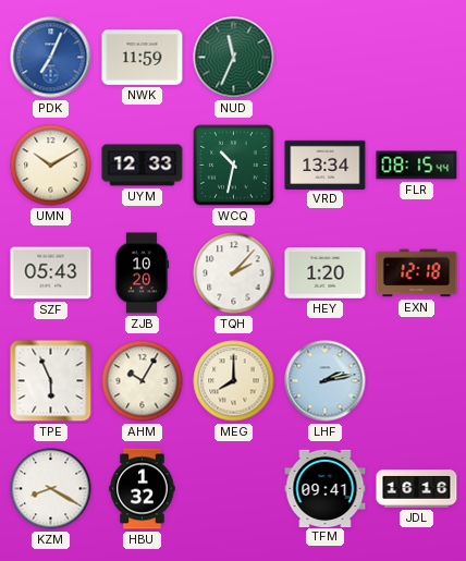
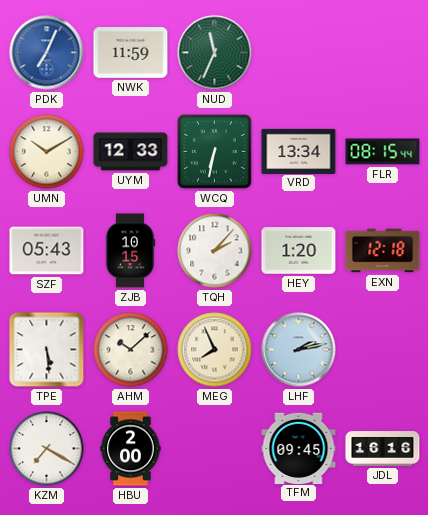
WCQ: 10:32 -> 6:32
ZJB: 10:20 -> 10:15
TPE: 5:56 -> 5:29
AHM: 10:05 -> 10:08
MEG: 8:00 -> 7:56
KZM: 8:20 -> 7:20
HBU: 1:32 -> 2:00
TFM: 09:41 -> 09:45
